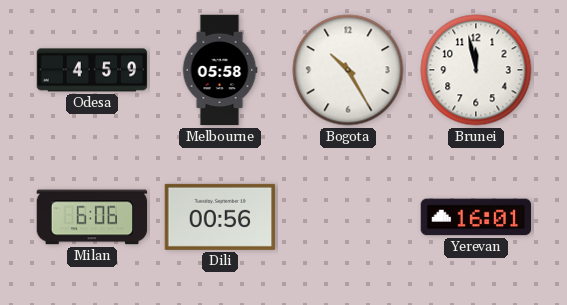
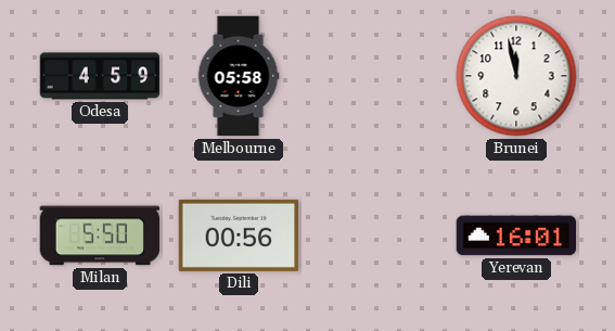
Bogota: 10:25 -> none
Milan: 6:06 -> 5:50
